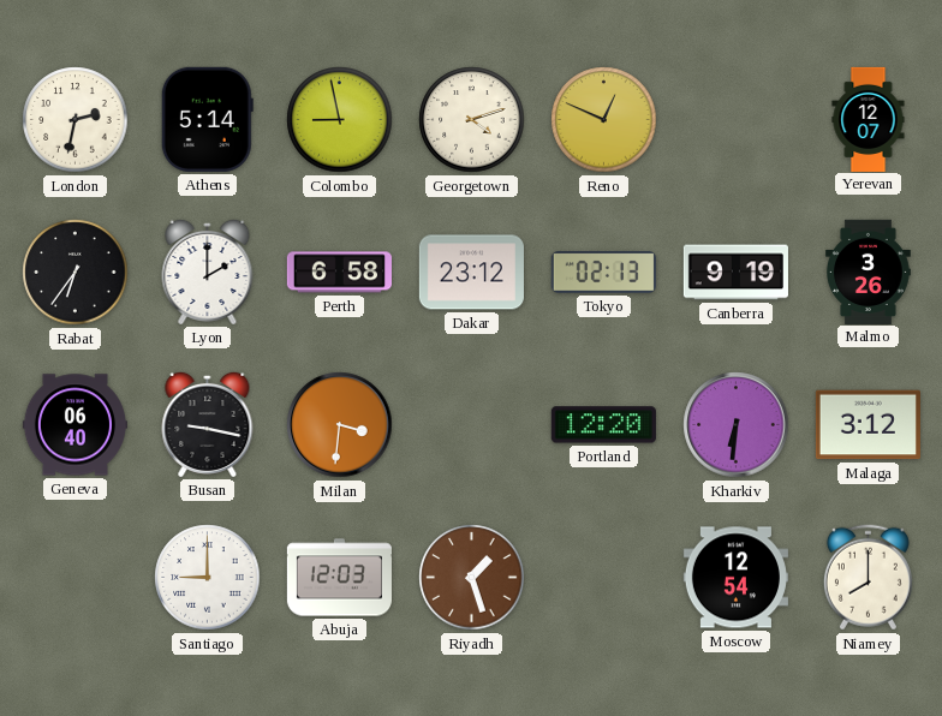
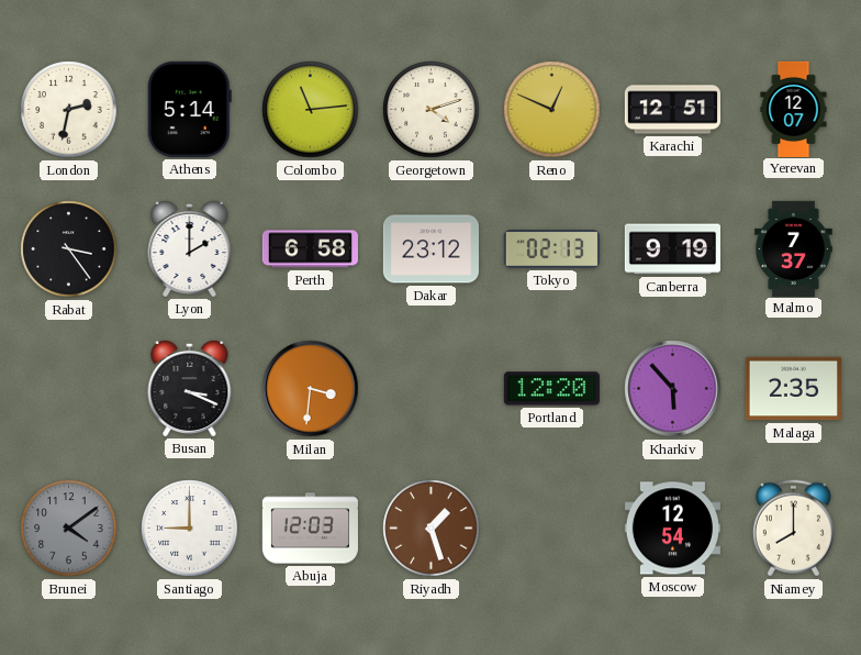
Colombo: 8:58 -> 11:14
Karachi: none -> 12:51
Rabat: 6:36 -> 3:24
Malmo: 3:26 -> 7:37
Geneva: 06:40 -> none
Busan: 9:17 -> 3:19
Kharkiv: 6:31 -> 5:53
Malaga: 3:12 -> 2:35
Brunei: none -> 4:09
